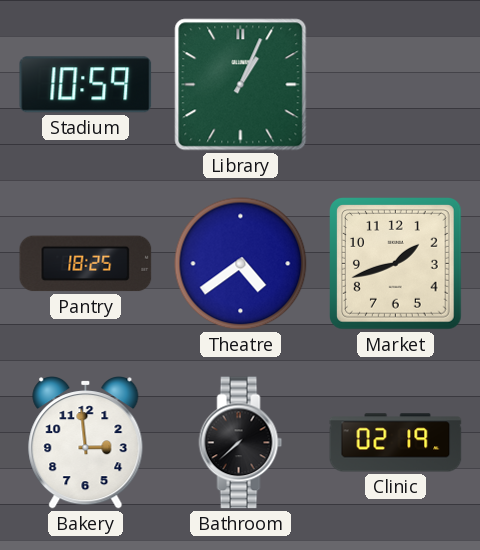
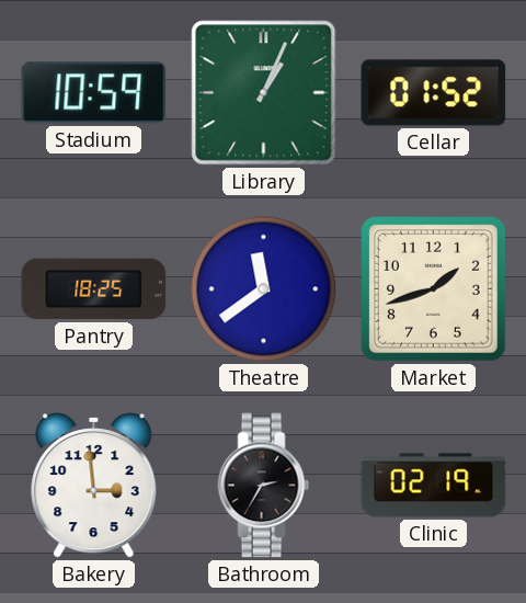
Cellar: none -> 01:52
Theatre: 4:39 -> 11:39
Bathroom: 7:38 -> 2:35
